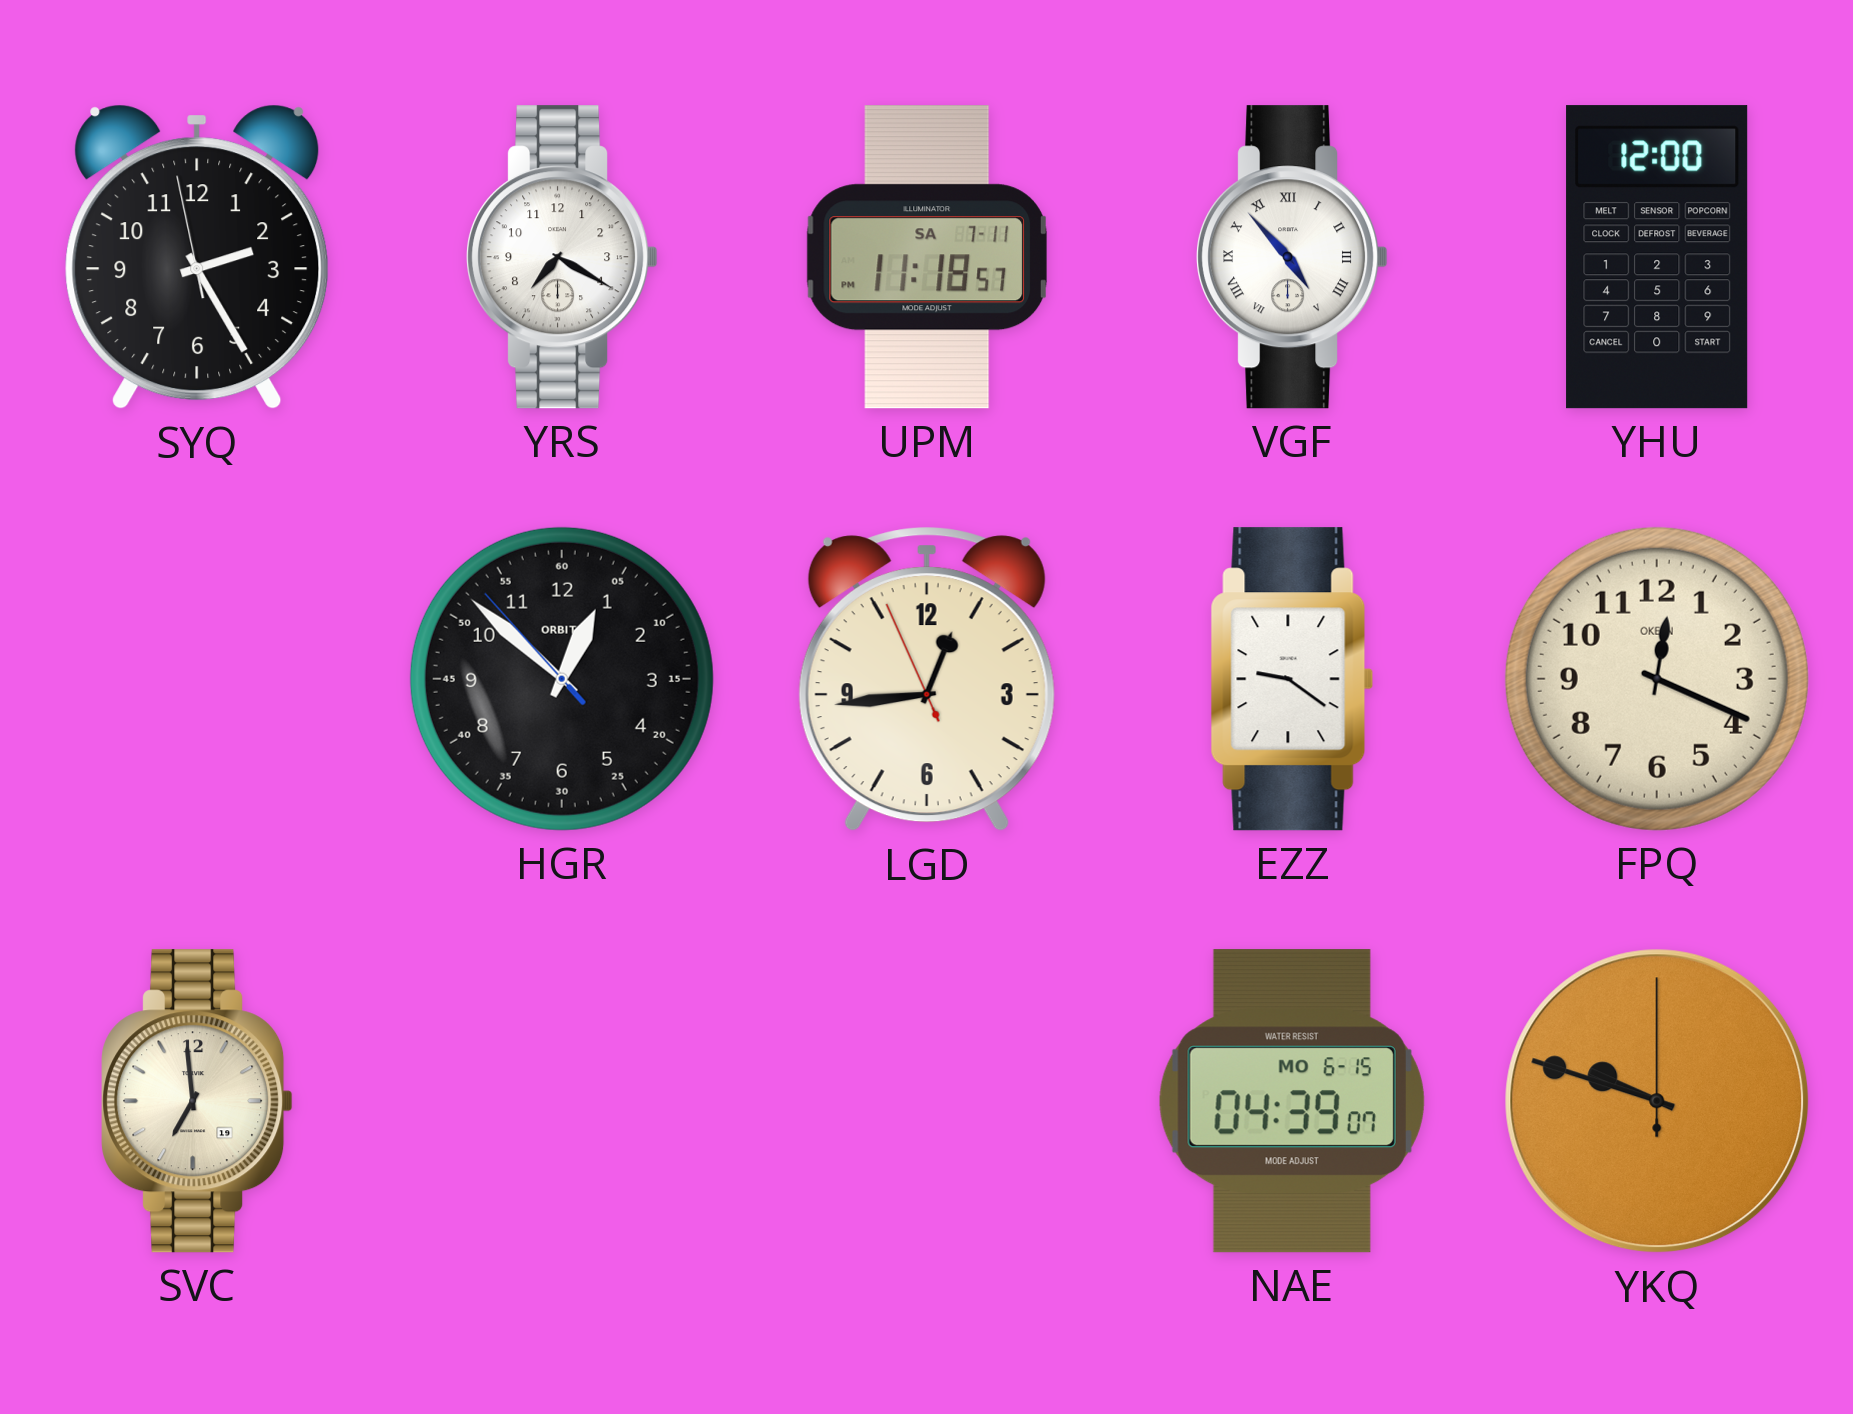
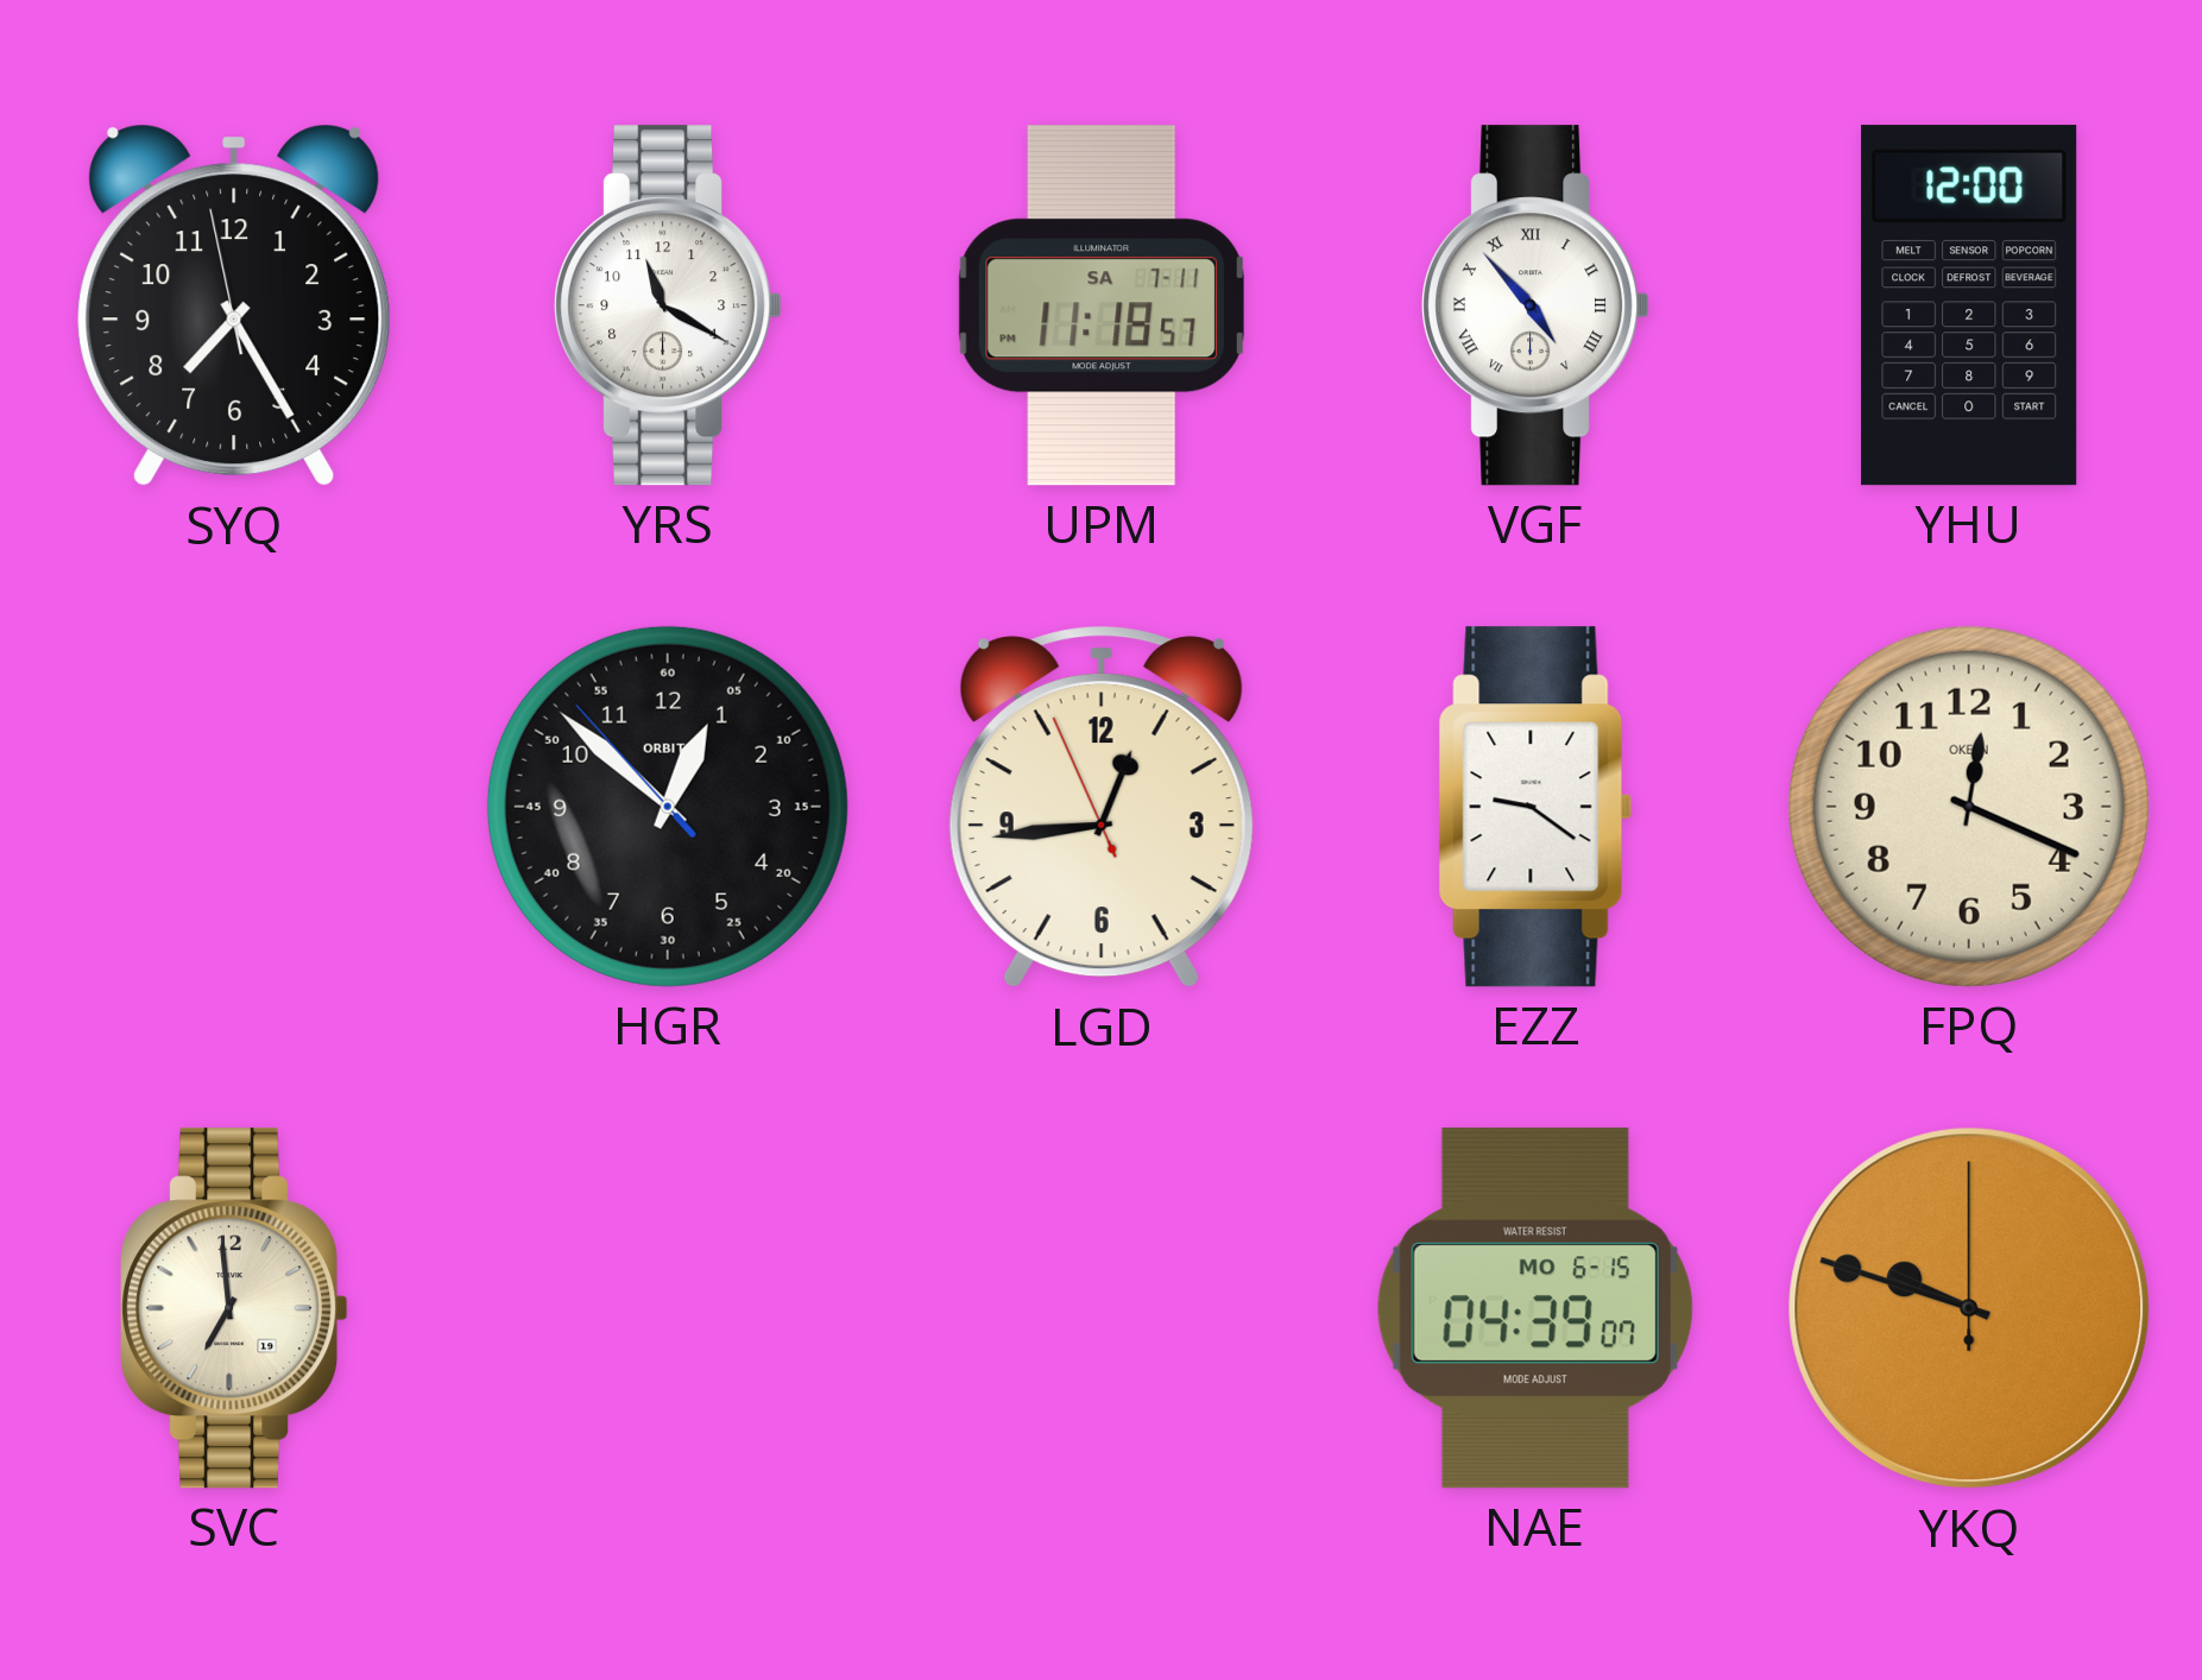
SYQ: 2:24 -> 7:24
YRS: 7:20 -> 11:20
